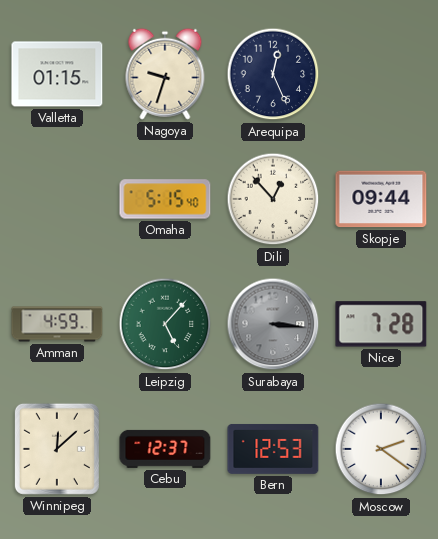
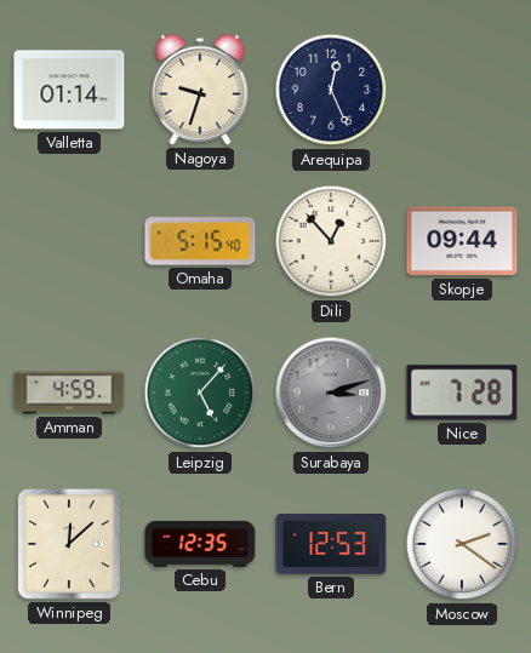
Valletta: 01:15 -> 01:14
Surabaya: 3:16 -> 3:12
Cebu: 12:37 -> 12:35
